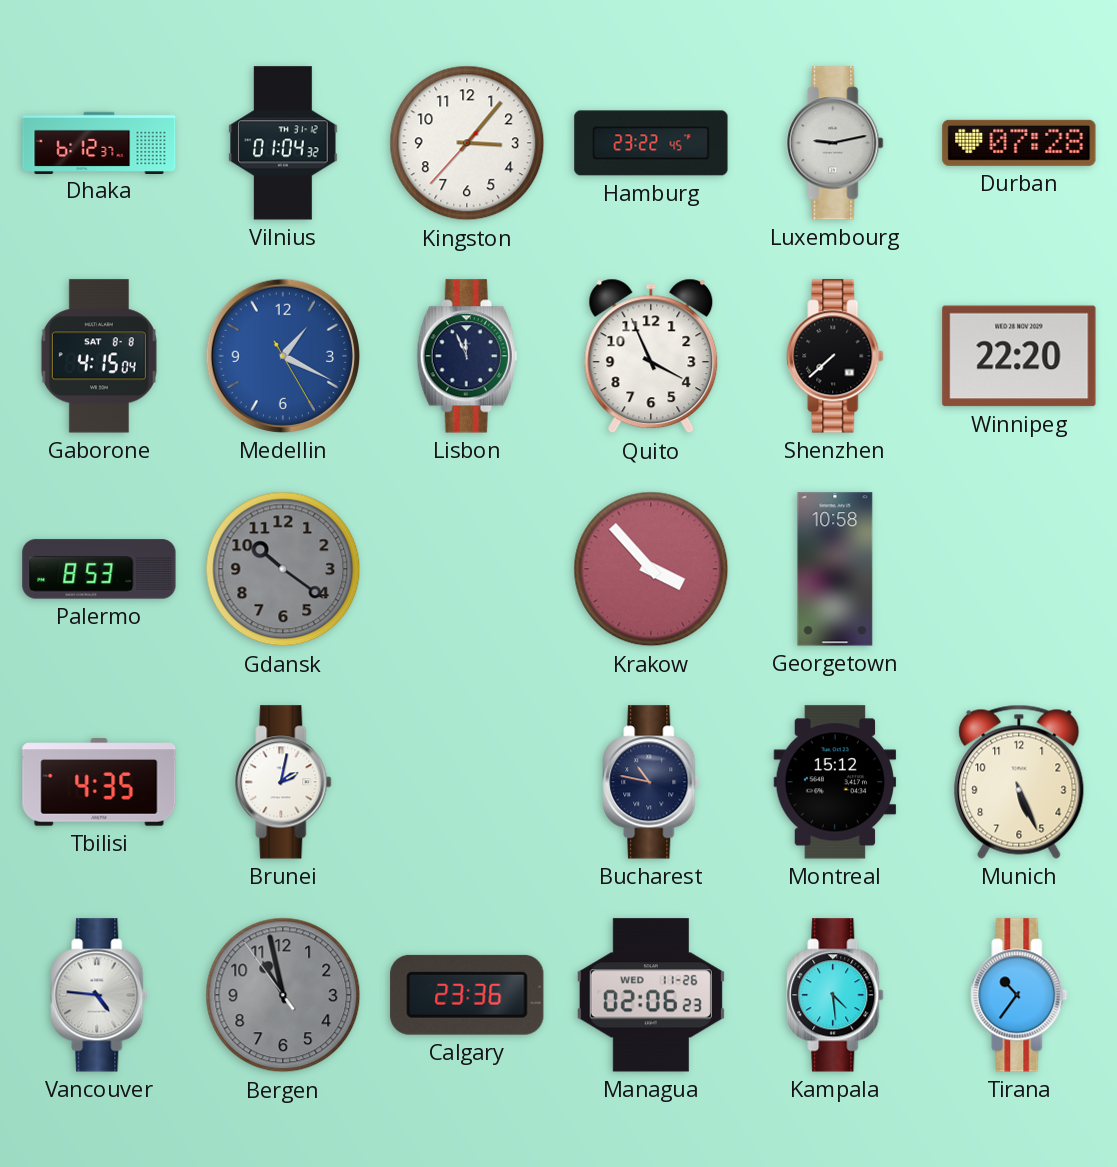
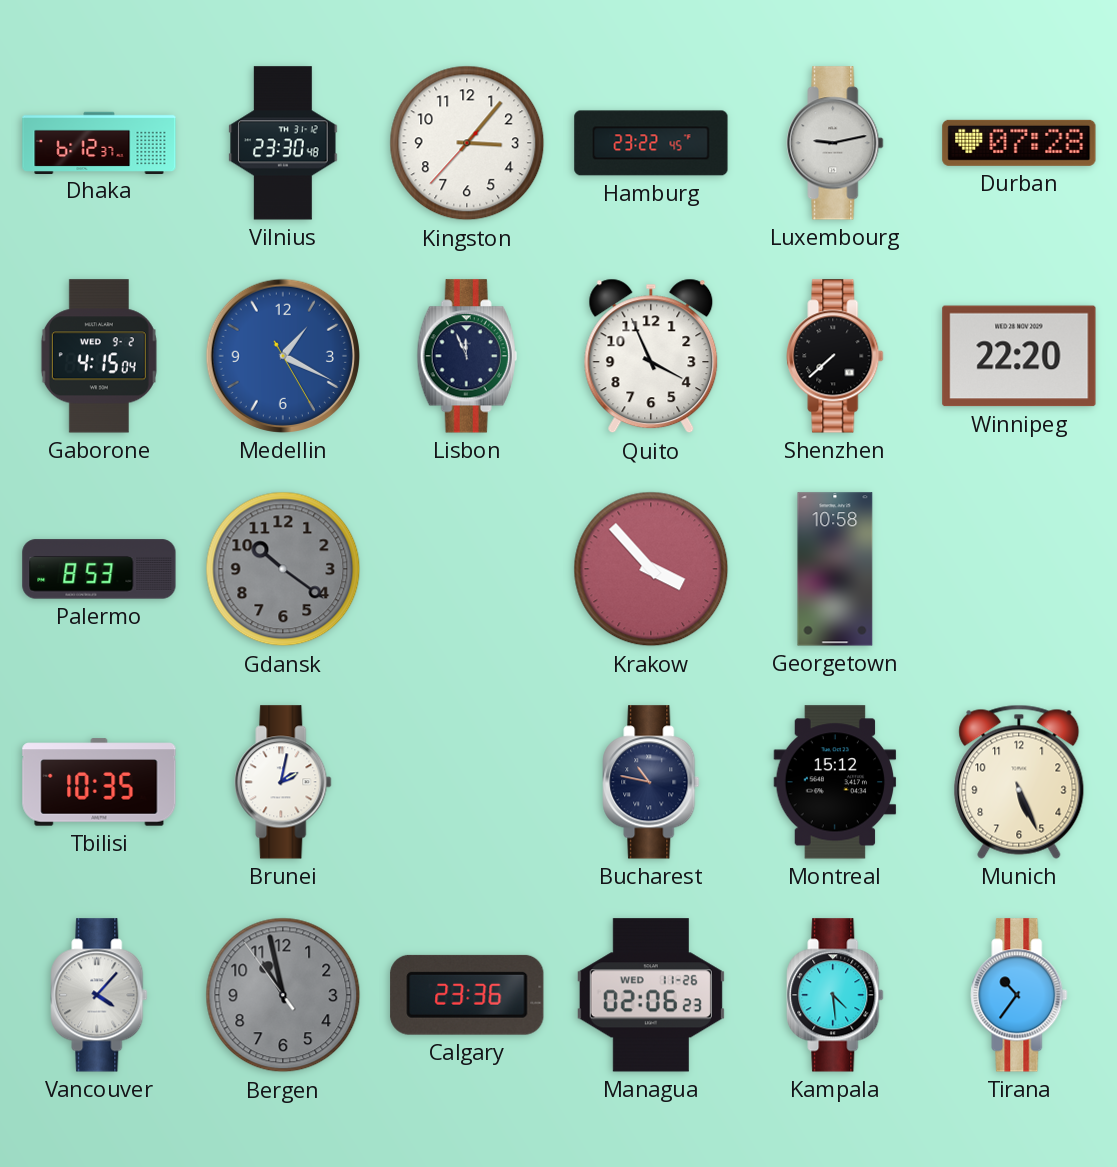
Vilnius: 01:04 -> 23:30
Gaborone date: SAT 8-8 -> WED 9-2
Tbilisi: 4:35 -> 10:35
Vancouver: 4:46 -> 4:07
